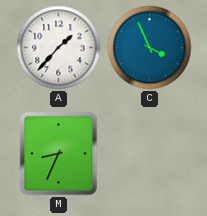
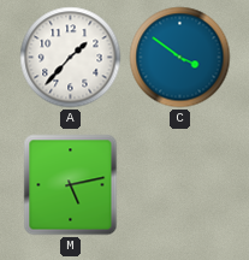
C: 3:56 -> 3:51
M: 8:34 -> 5:13
